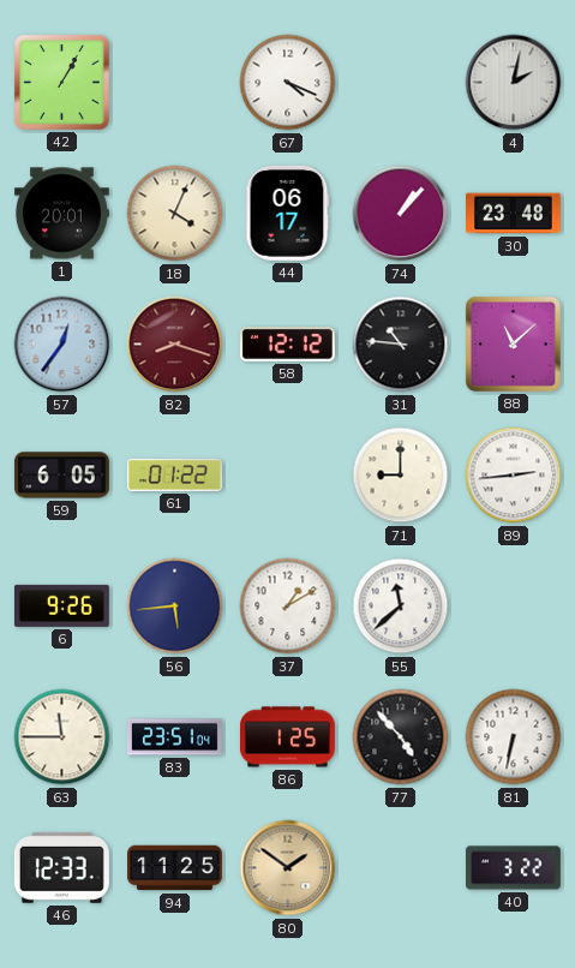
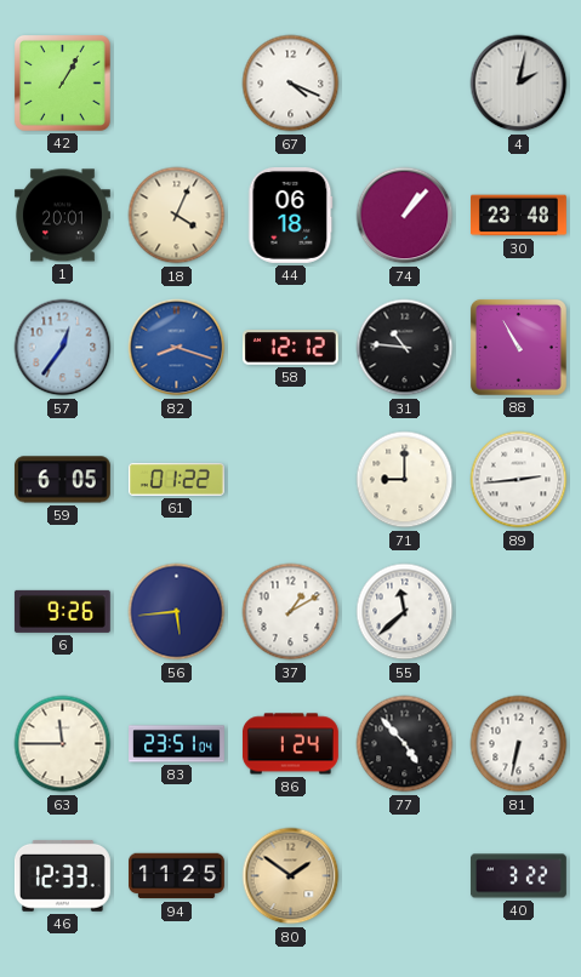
44: 06:17 -> 06:18
82 dial: burgundy -> blue
88: 11:08 -> 10:55
86: 1:25 -> 1:24
